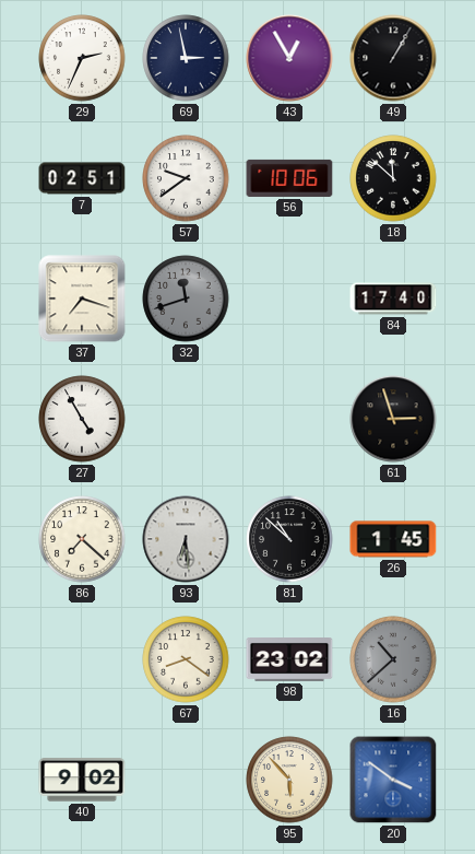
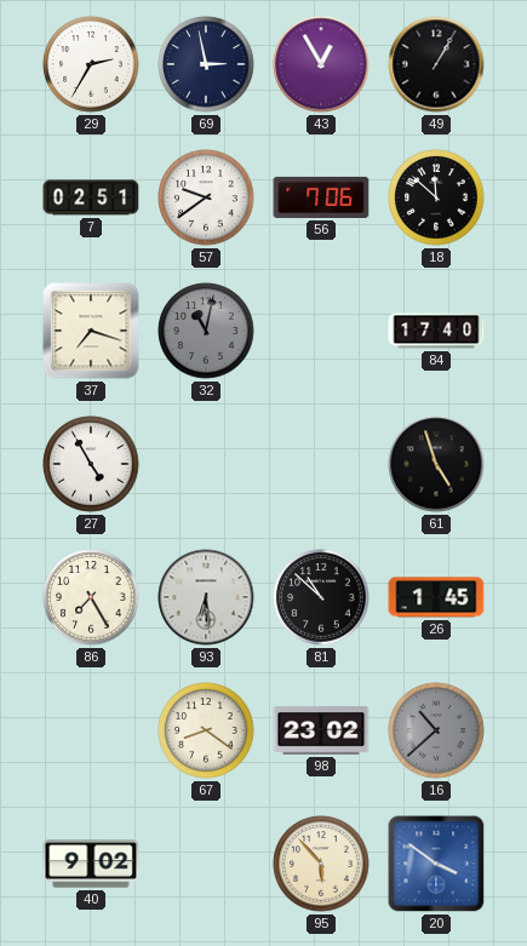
29: 2:34 -> 2:35
56: 10:06 -> 7:06
32: 11:42 -> 11:02
61: 2:57 -> 4:57
86: 7:22 -> 7:25
